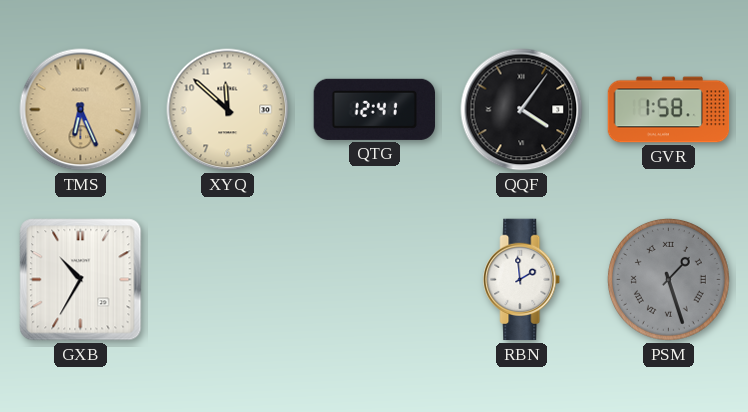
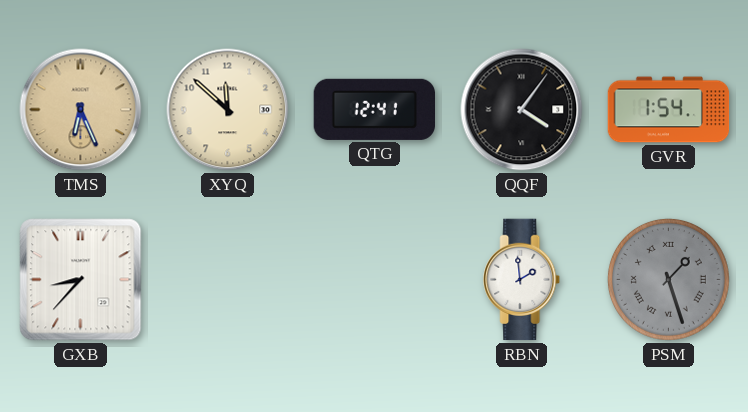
GVR: 1:58 -> 1:54
GXB: 10:35 -> 8:37
